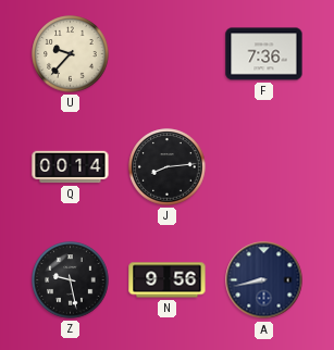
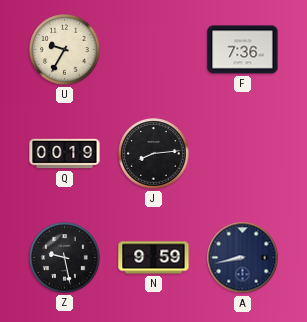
U: 9:37 -> 9:35
Q: 00:14 -> 00:19
N: 9:56 -> 9:59
